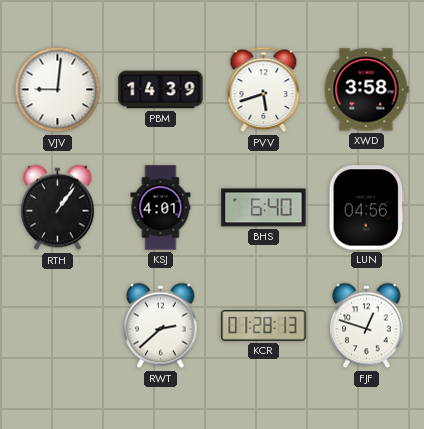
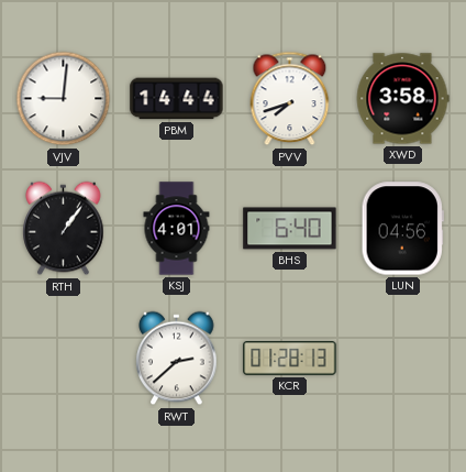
PBM: 14:39 -> 14:44
PVV: 5:42 -> 7:42
FJF: 12:48 -> none
